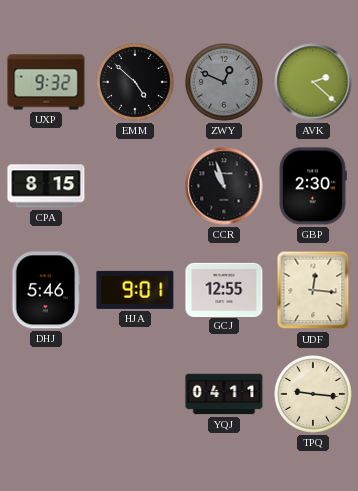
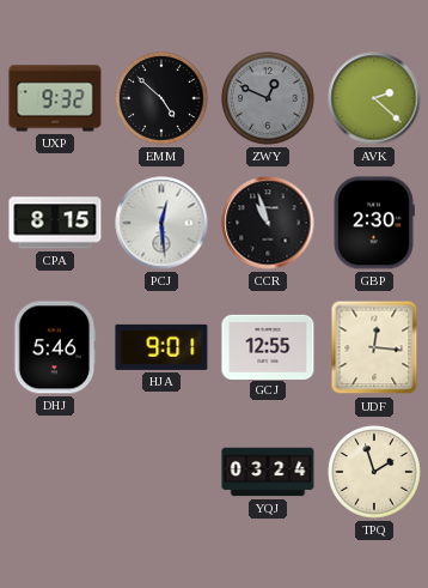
PCJ: none -> 12:29
YQJ: 04:11 -> 03:24
TPQ: 9:16 -> 1:57
